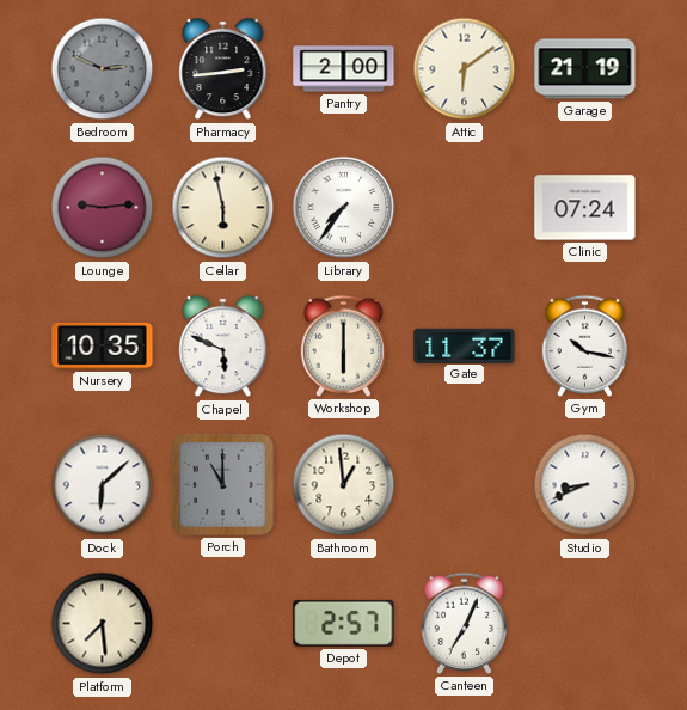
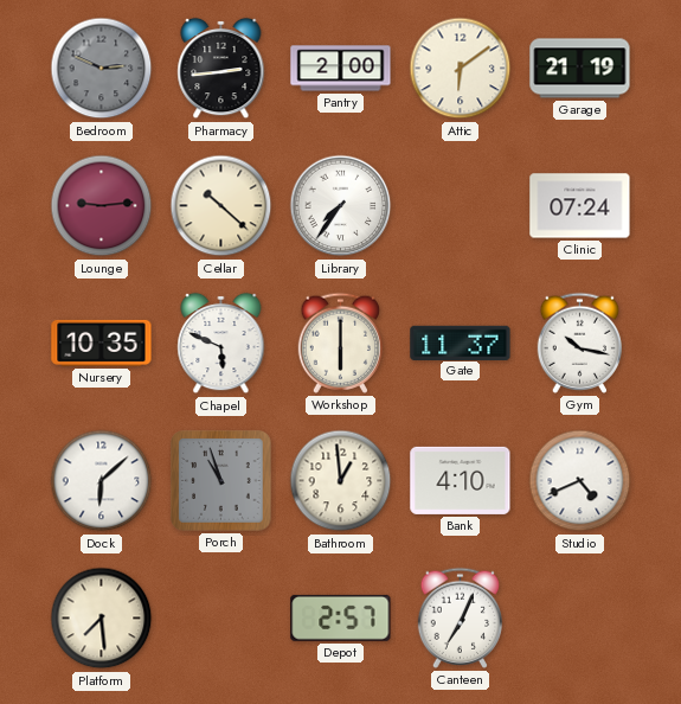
Cellar: 5:58 -> 10:22
Porch: 11:00 -> 10:57
Bank: none -> 4:10
Studio: 8:41 -> 4:41
